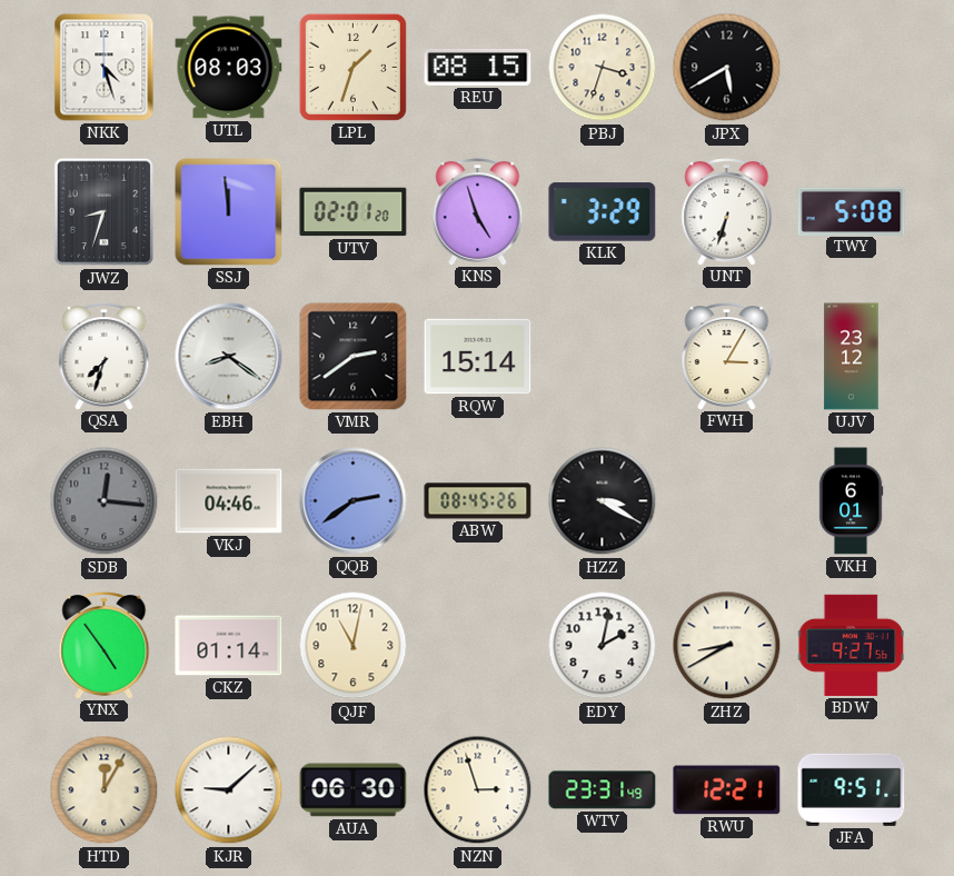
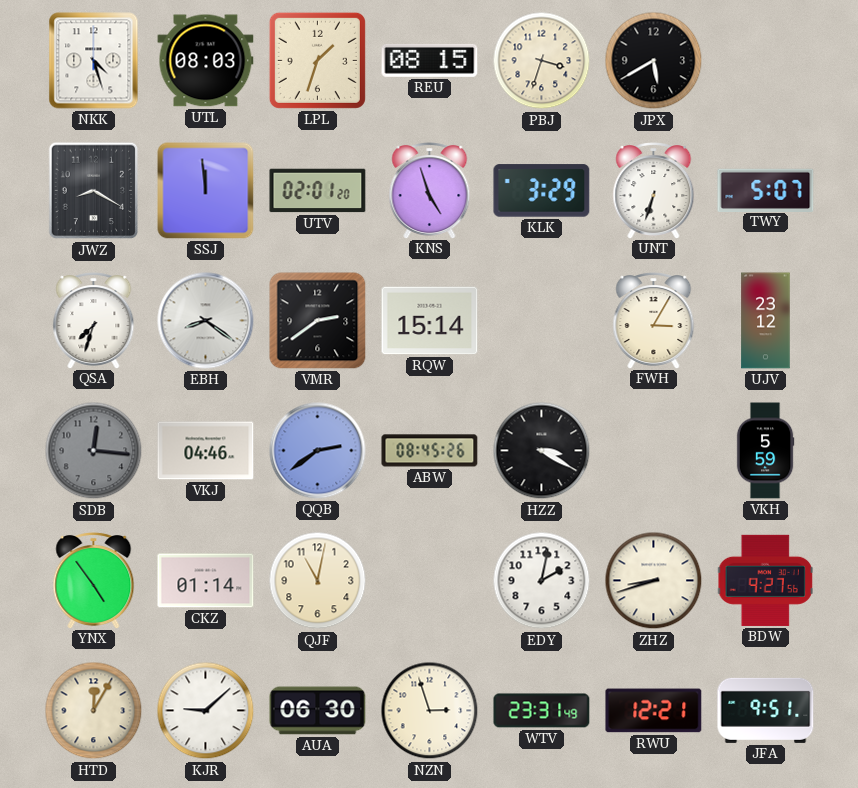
JWZ: 8:33 -> 8:20
TWY: 5:08 -> 5:07
VKH: 6:01 -> 5:59
ZHZ: 8:40 -> 8:42
